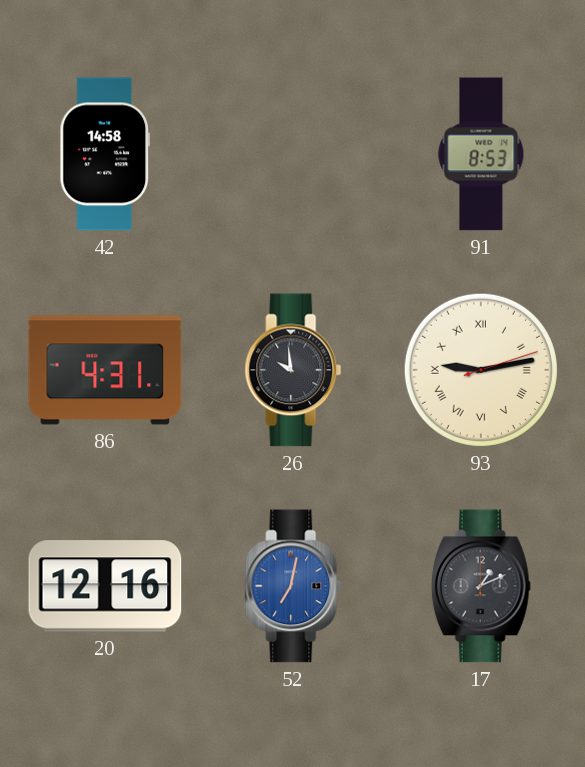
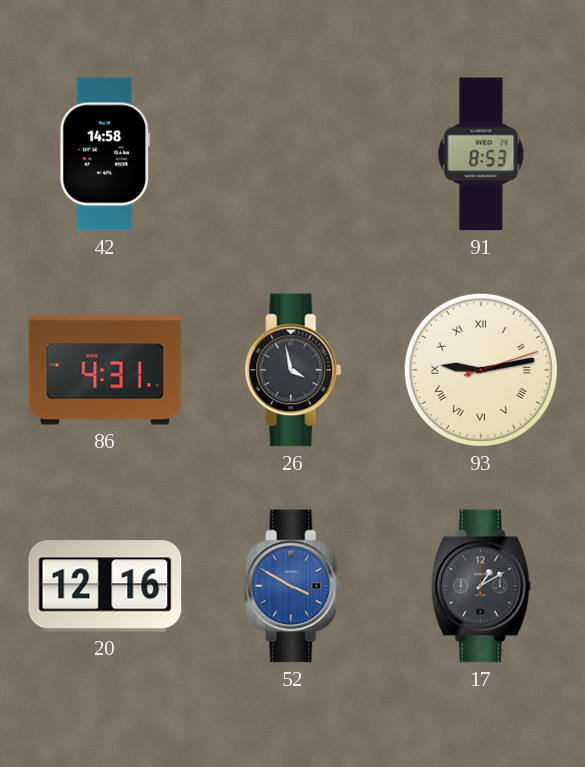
26: 9:59 -> 3:58
52: 7:02 -> 3:50
17: 1:11 -> 1:10
